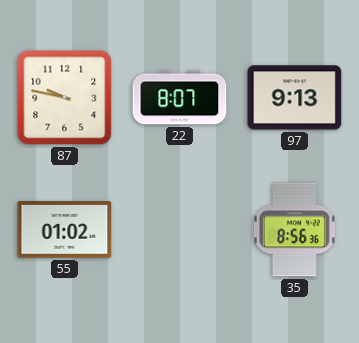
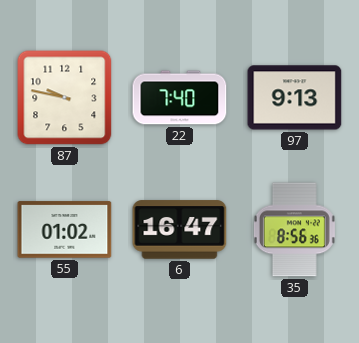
22: 8:07 -> 7:40
6: none -> 16:47
